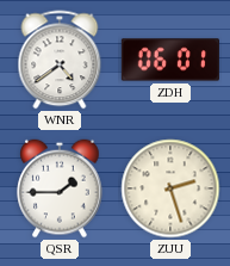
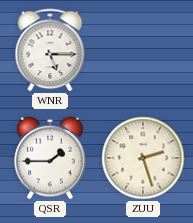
WNR: 4:39 -> 5:15
ZDH: 06:01 -> none
